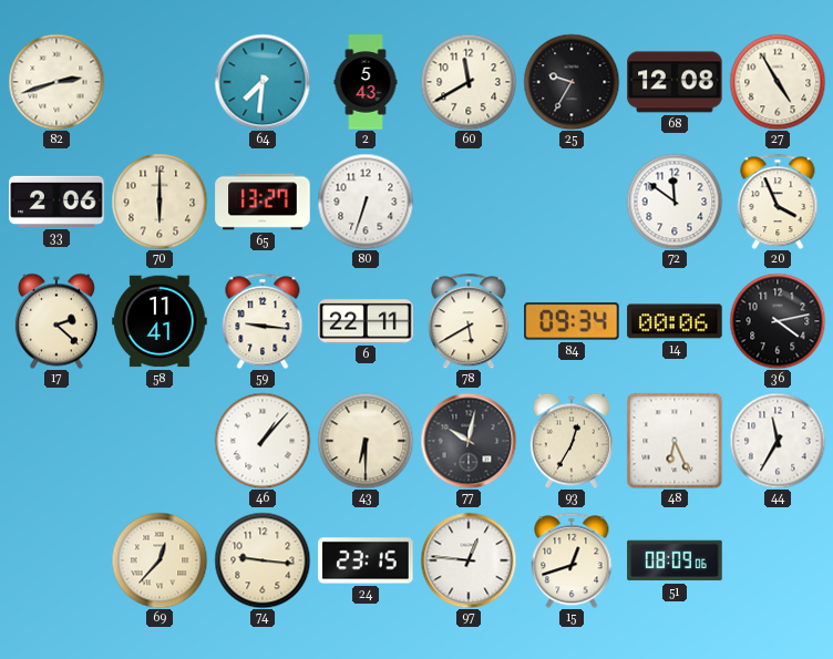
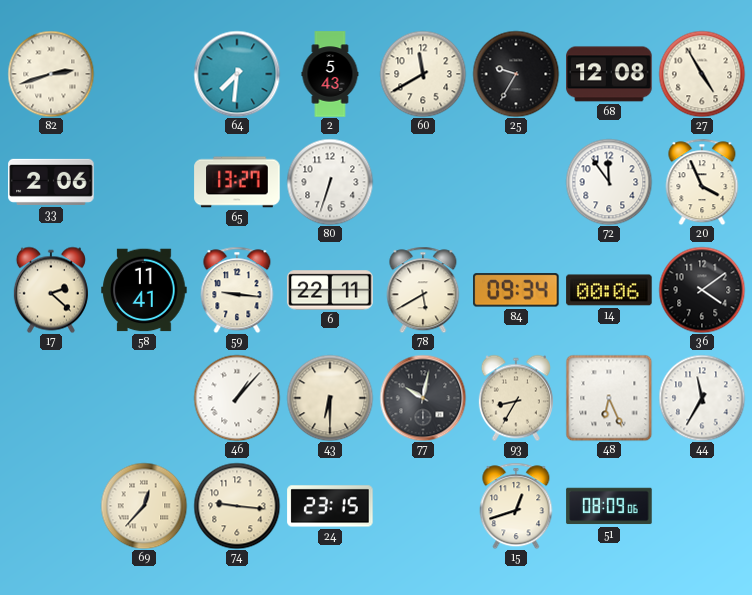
70: 6:00 -> none
72: 11:51 -> 11:54
36: 4:13 -> 4:09
93: 12:35 -> 8:35
97: 12:46 -> none
